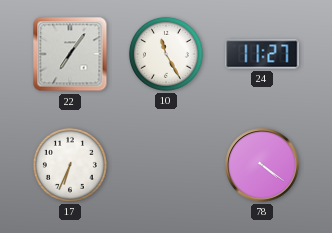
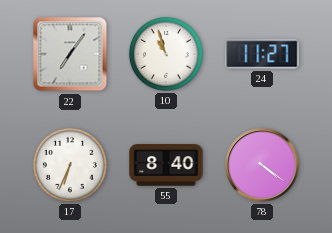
10: 11:25 -> 10:57
55: none -> 8:40
